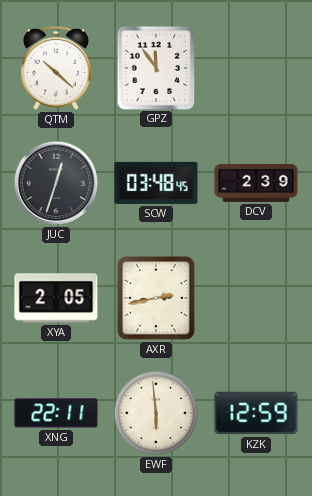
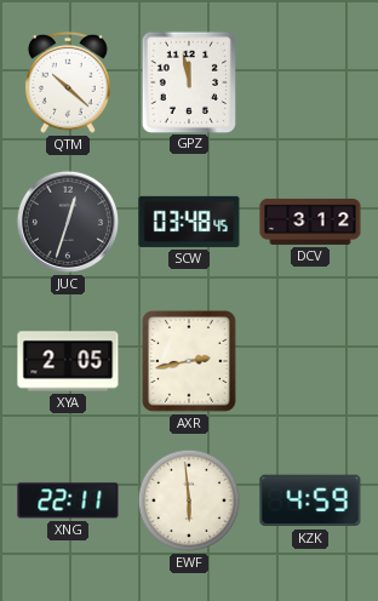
GPZ: 11:54 -> 11:58
DCV: 2:39 -> 3:12
KZK: 12:59 -> 4:59
